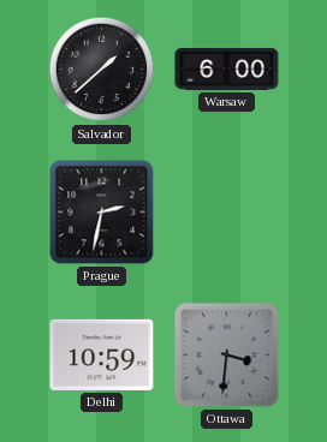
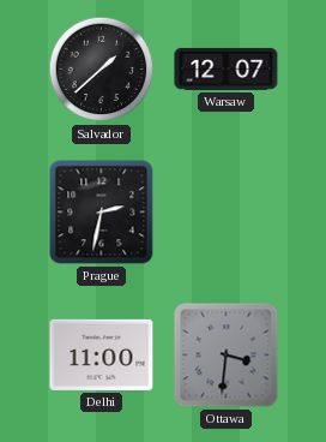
Warsaw: 6:00 -> 12:07
Delhi: 10:59 -> 11:00
